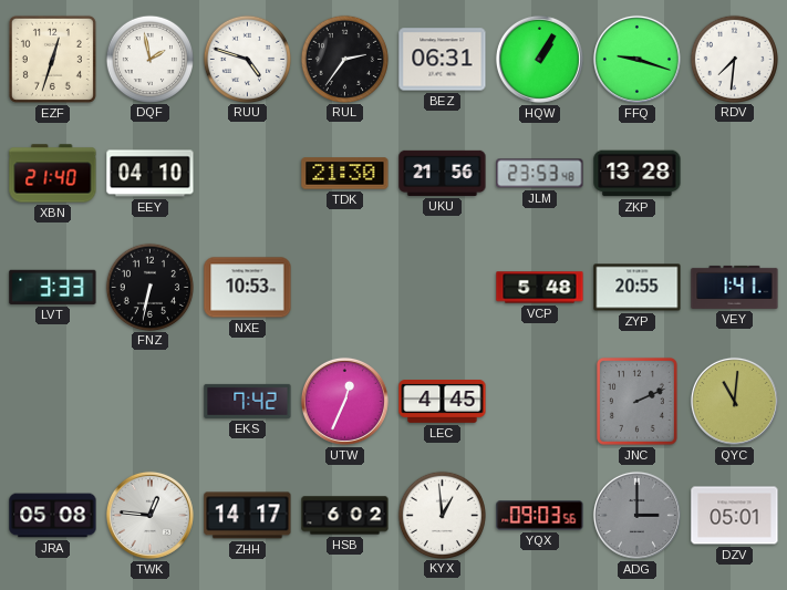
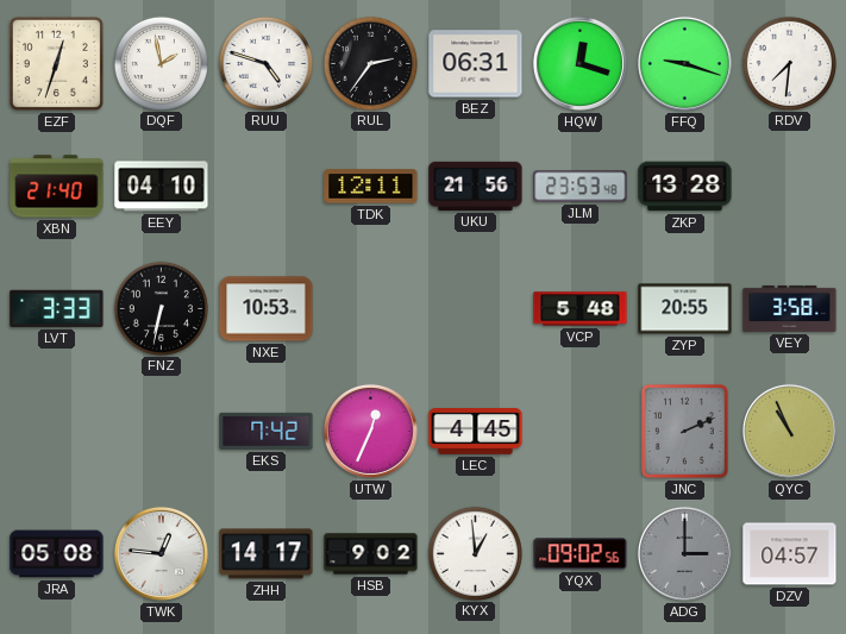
HQW: 1:05 -> 12:18
TDK: 21:30 -> 12:11
VEY: 1:41 -> 3:58
QYC: 11:01 -> 10:56
HSB: 6:02 -> 9:02
YQX: 09:03 -> 09:02
DZV: 05:01 -> 04:57
